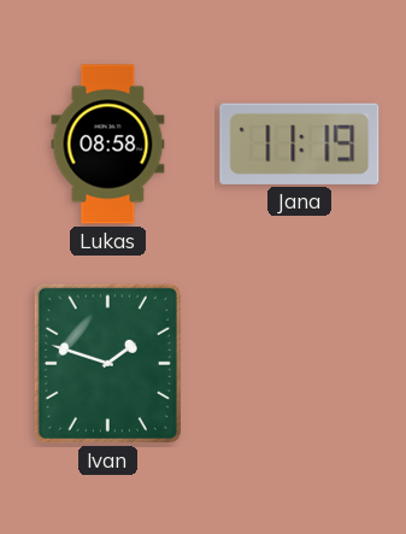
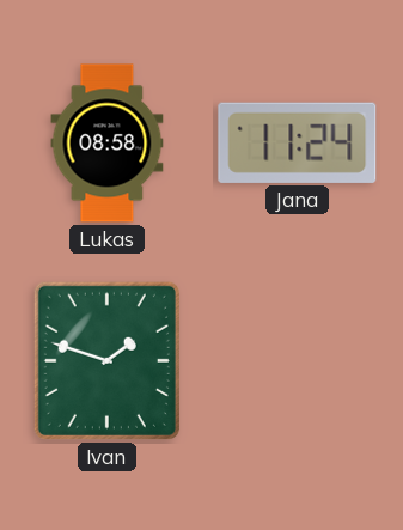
Jana: 11:19 -> 11:24
